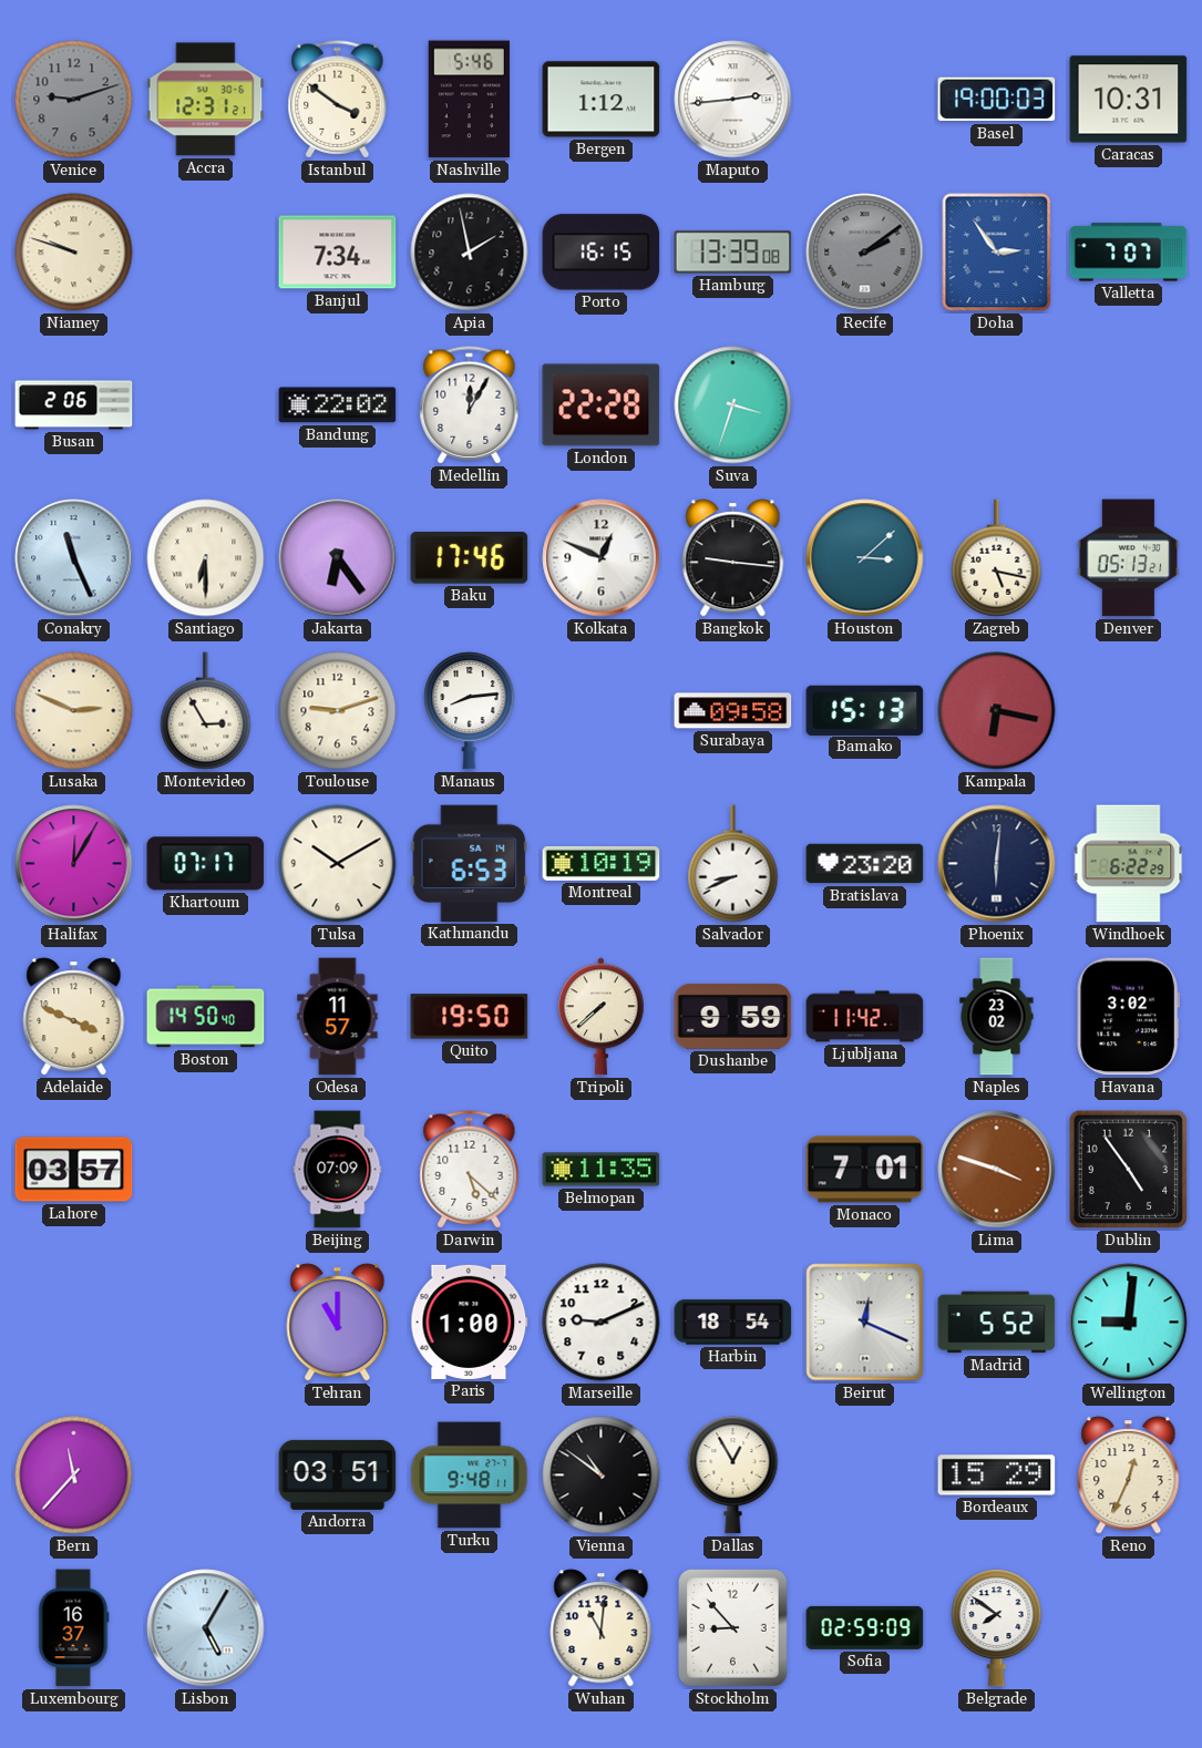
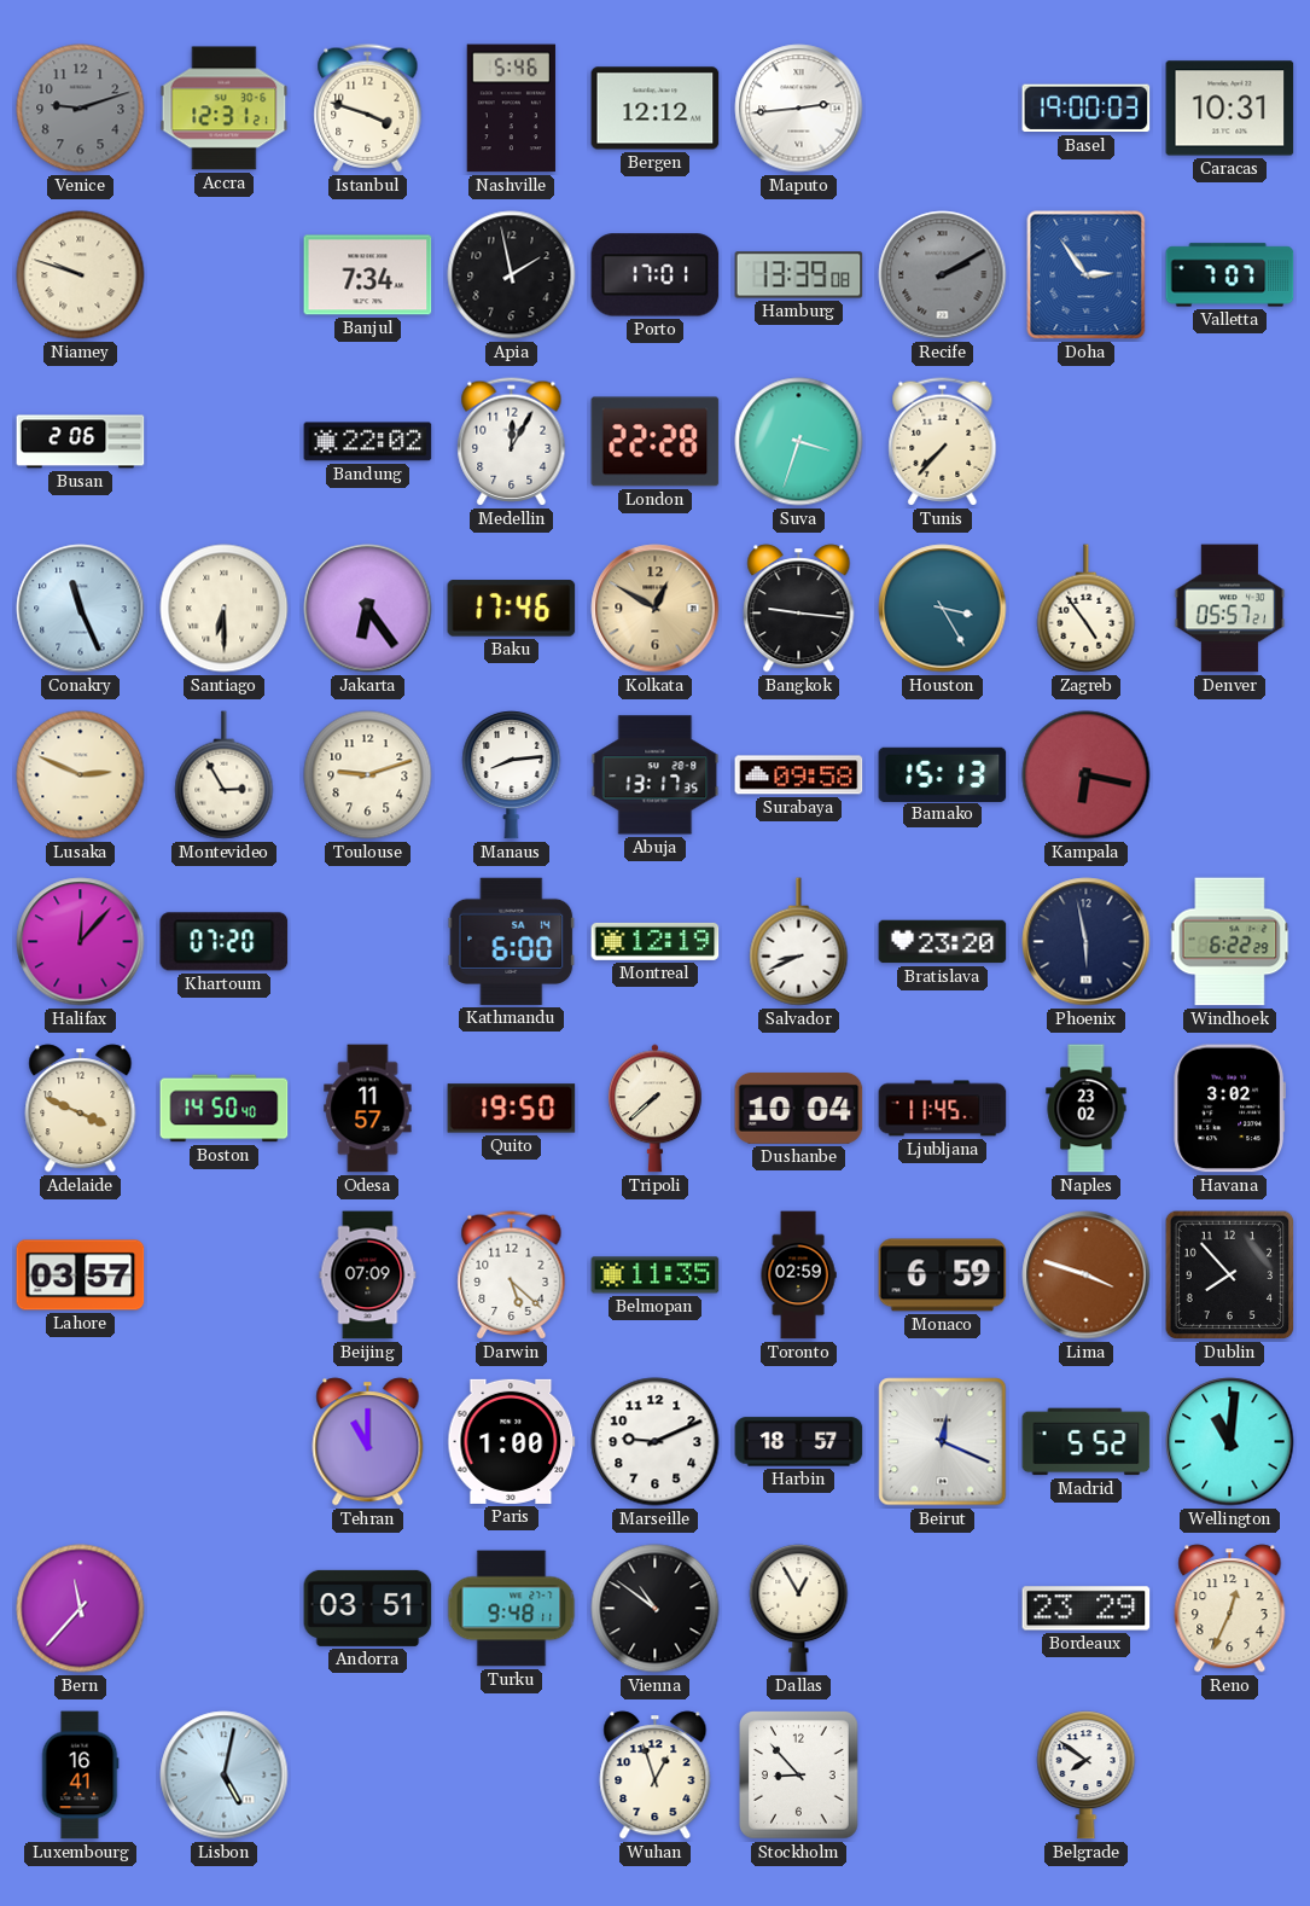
Istanbul: 3:51 -> 3:48
Bergen: 1:12 -> 12:12
Porto: 16:15 -> 17:01
Recife: 2:09 -> 2:10
Tunis: none -> 7:37
Kolkata: 12:49 -> 12:50
Kolkata dial: white -> champagne
Houston: 3:08 -> 3:25
Zagreb: 5:17 -> 4:54
Denver: 05:13 -> 05:57
Abuja: none -> 13:17
Halifax: 12:05 -> 12:07
Khartoum: 07:17 -> 07:20
Tulsa: 10:10 -> none
Kathmandu: 6:53 -> 6:00
Montreal: 10:19 -> 12:19
Phoenix: 6:01 -> 5:58
Dushanbe: 9:59 -> 10:04
Ljubljana: 11:42 -> 11:45
Toronto: none -> 02:59
Monaco: 7:01 -> 6:59
Dublin: 4:54 -> 7:53
Harbin: 18:54 -> 18:57
Wellington: 9:01 -> 11:01
Bordeaux: 15:29 -> 23:29
Luxembourg: 16:37 -> 16:41
Lisbon: 5:05 -> 5:02
Wuhan: 11:01 -> 12:57
Sofia: 02:59 -> none
